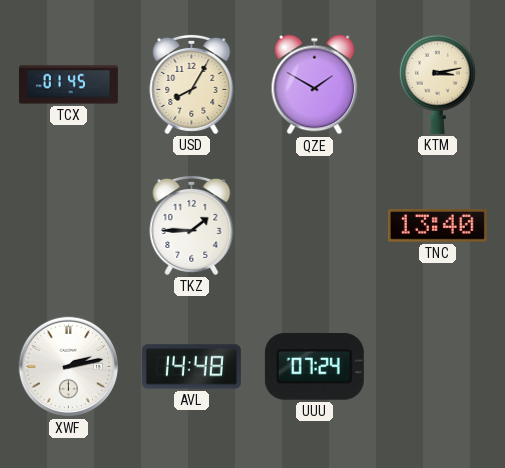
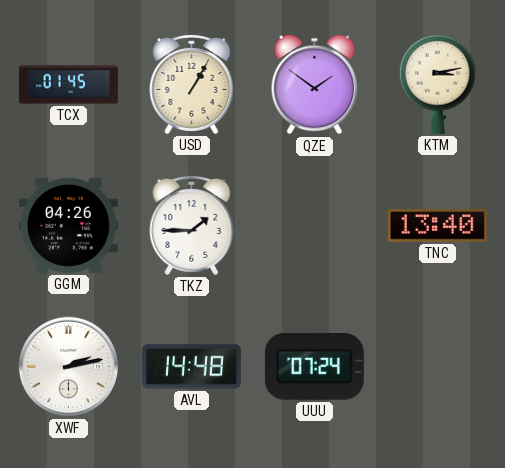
USD: 8:05 -> 1:05
QZE: 1:50 -> 1:51
GGM: none -> 04:26
